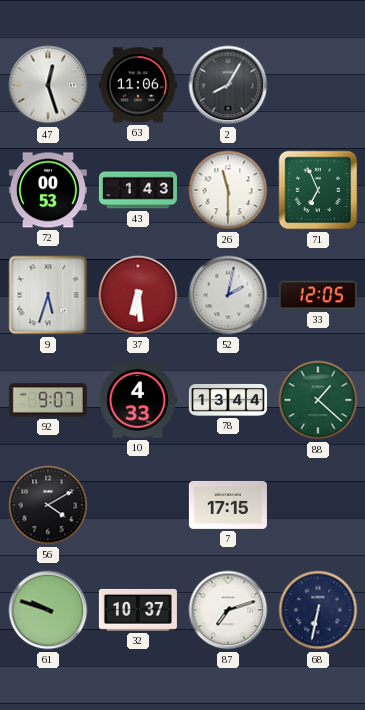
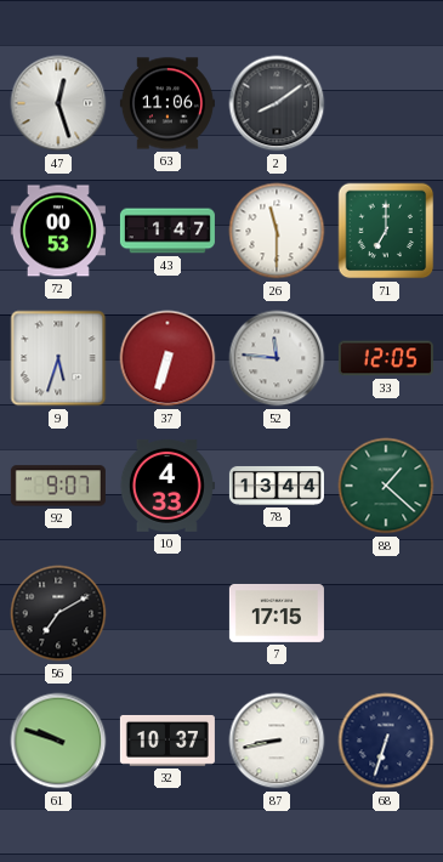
2: 8:05 -> 8:09
43: 1:43 -> 1:47
71: 6:56 -> 7:00
37: 6:29 -> 6:33
52: 2:02 -> 11:46
56: 4:10 -> 7:10
87: 7:12 -> 8:43
68: 6:32 -> 6:33
